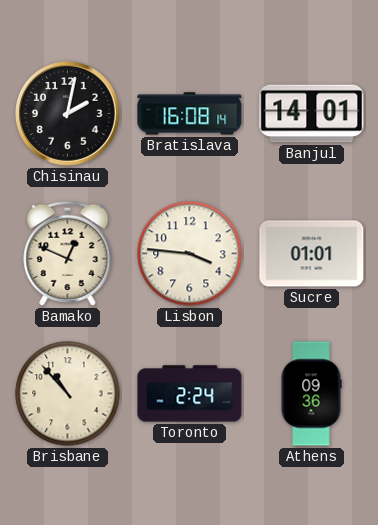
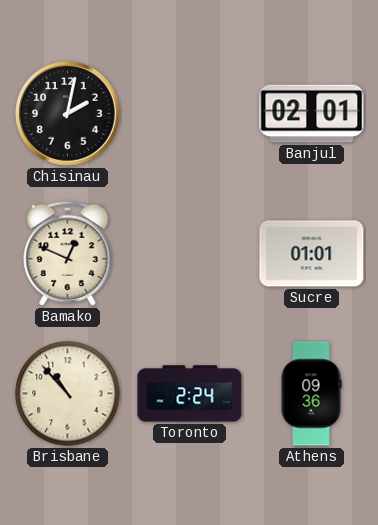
Bratislava: 16:08 -> none
Banjul: 14:01 -> 02:01
Lisbon: 3:46 -> none
